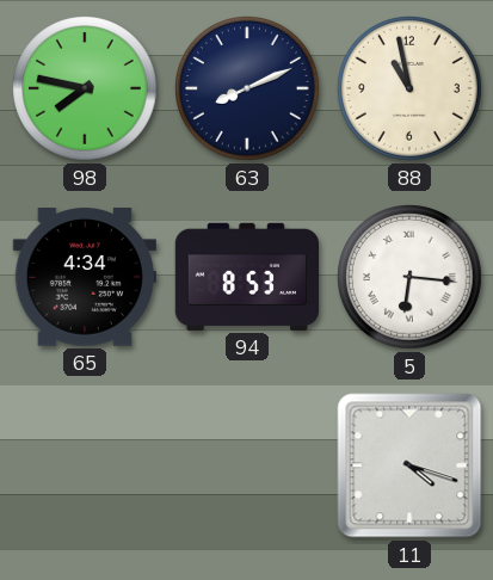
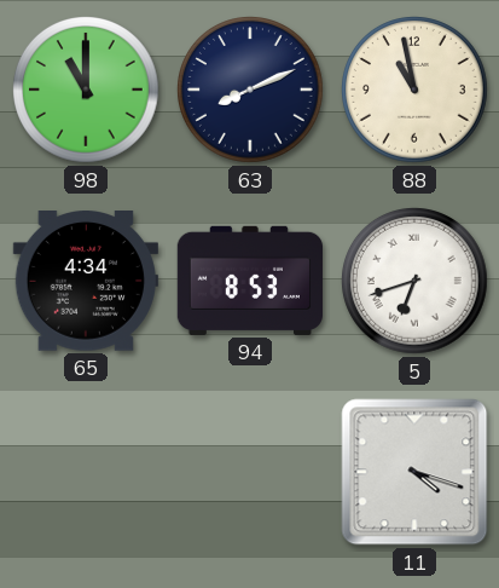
98: 7:47 -> 11:00
5: 6:16 -> 6:42
